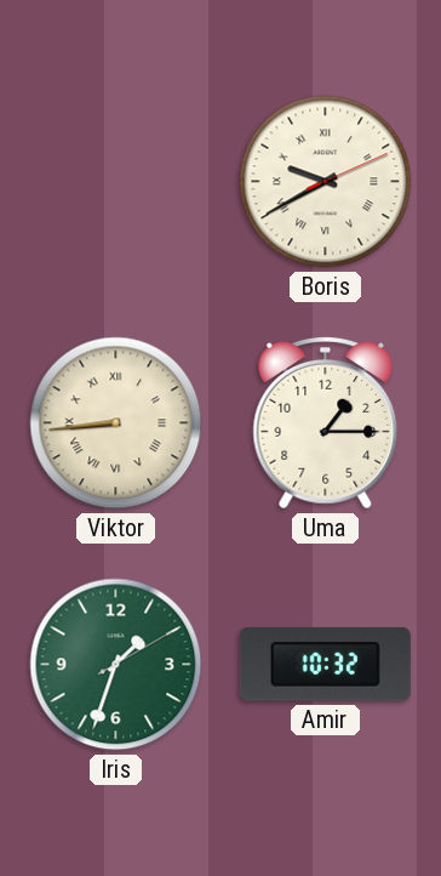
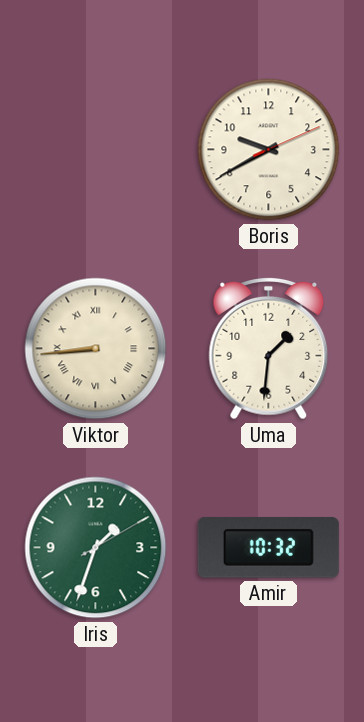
Boris numerals: Roman -> Arabic
Uma: 1:15 -> 1:31
